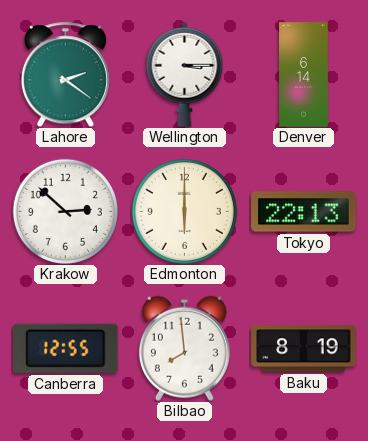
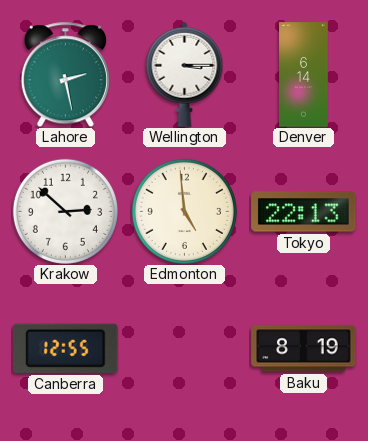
Lahore: 2:21 -> 2:28
Edmonton: 6:00 -> 4:59
Bilbao: 7:59 -> none
